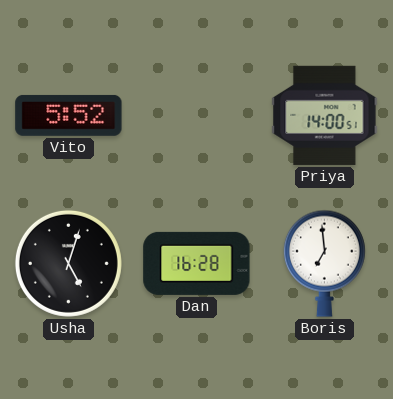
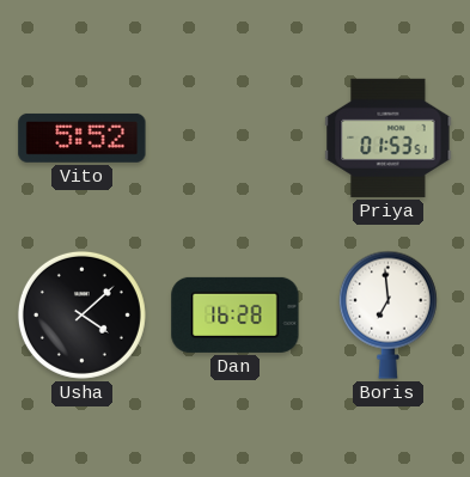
Priya: 14:00 -> 01:53
Usha: 5:03 -> 4:08
